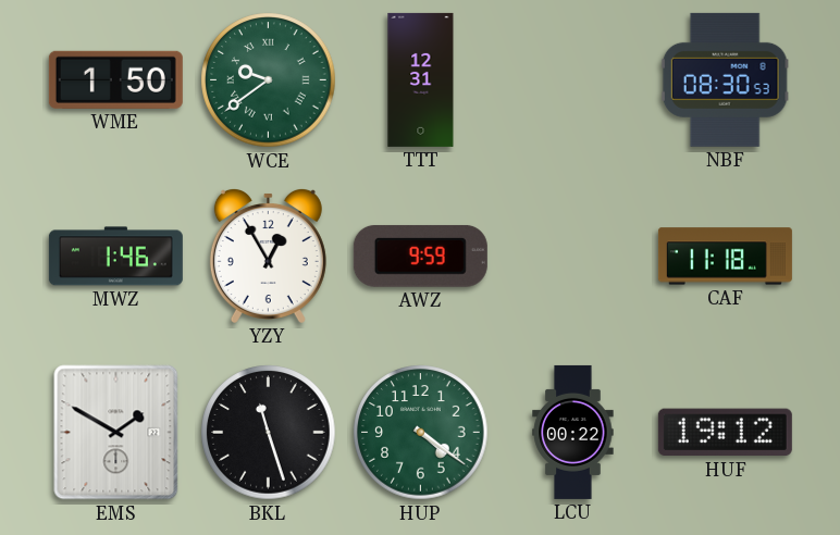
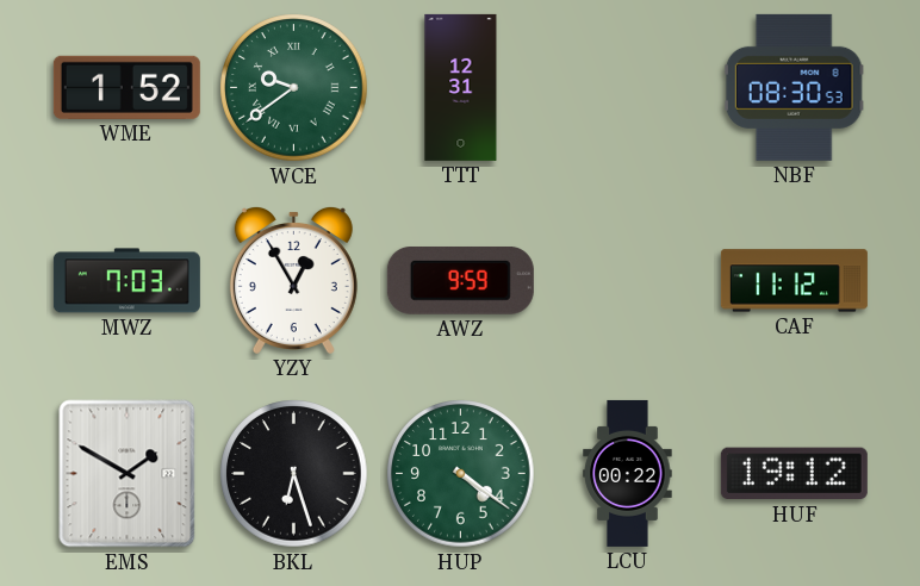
WME: 1:50 -> 1:52
MWZ: 1:46 -> 7:03
CAF: 11:18 -> 11:12
BKL: 11:27 -> 6:27
